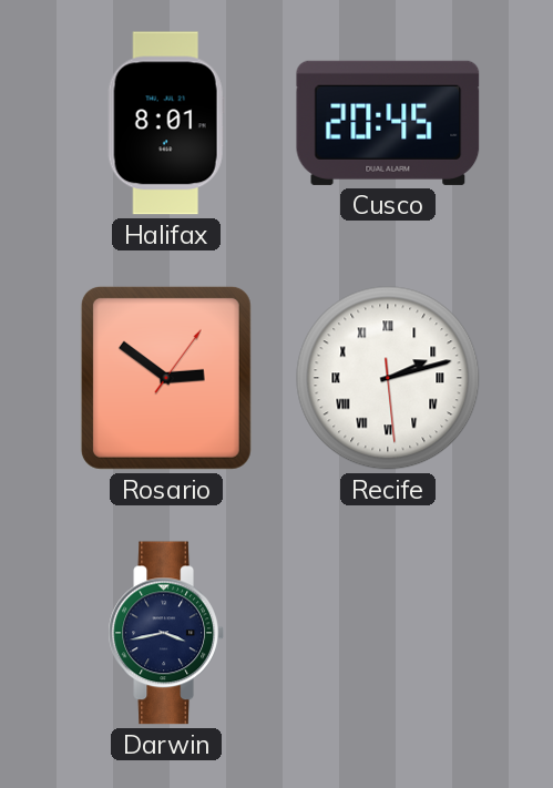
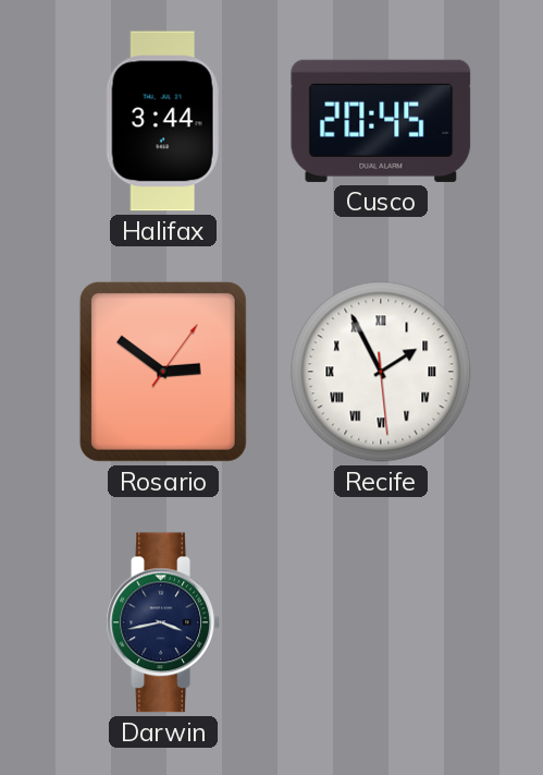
Halifax: 8:01 -> 3:44
Recife: 2:12 -> 1:55
